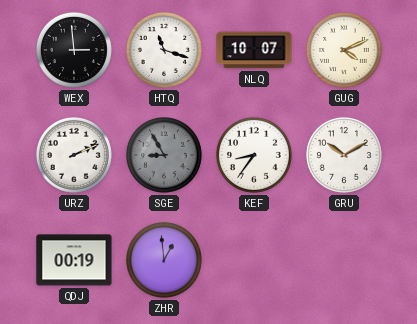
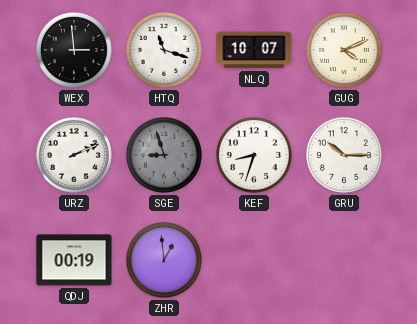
SGE: 8:55 -> 8:57
KEF: 8:36 -> 8:33
GRU: 10:10 -> 10:15
